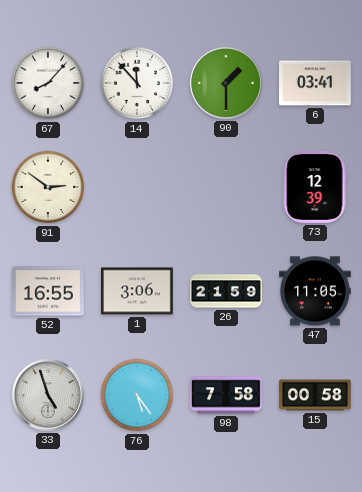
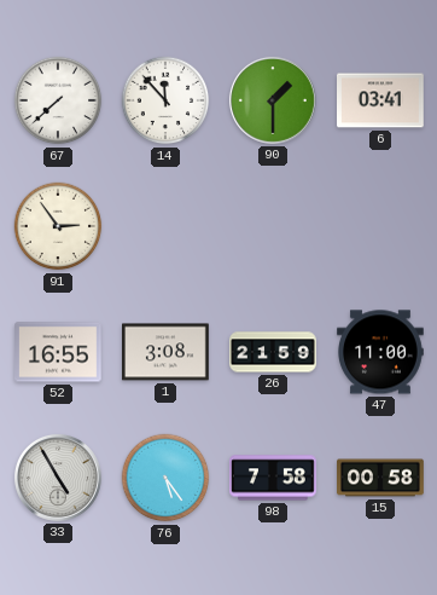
67: 8:07 -> 7:38
91: 2:51 -> 2:54
73: 12:39 -> none
1: 3:06 -> 3:08
47: 11:05 -> 11:00
33: 4:57 -> 4:55
